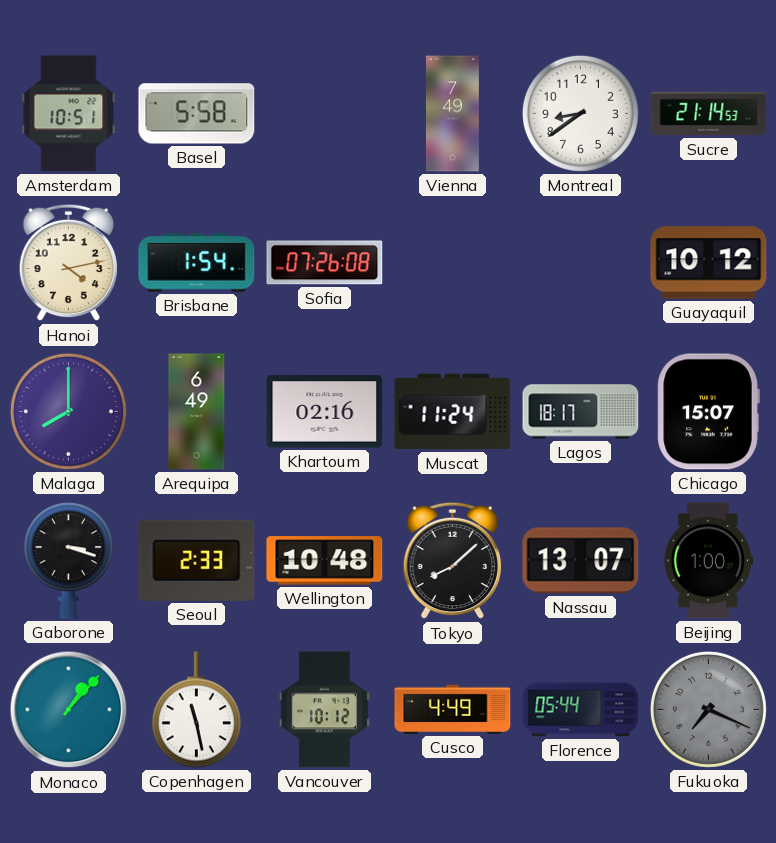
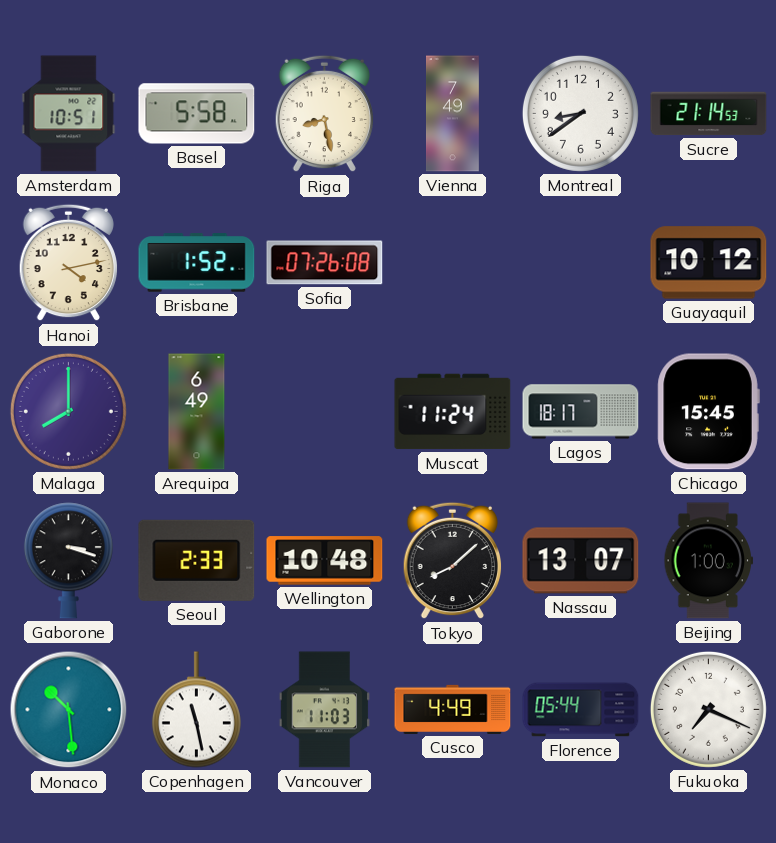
Riga: none -> 8:28
Brisbane: 1:54 -> 1:52
Khartoum: 02:16 -> none
Chicago: 15:07 -> 15:45
Monaco: 1:07 -> 10:29
Vancouver: 10:12 -> 11:03
Fukuoka dial: grey -> white
